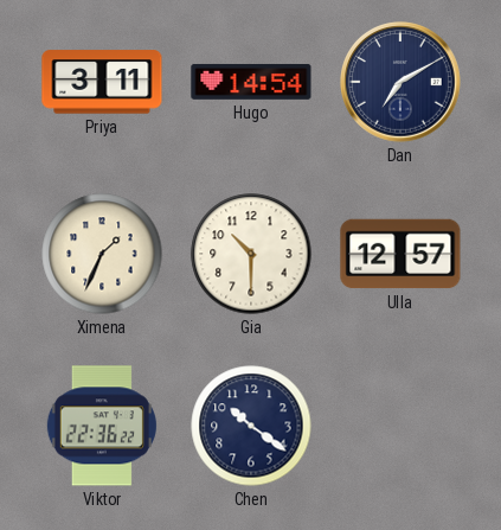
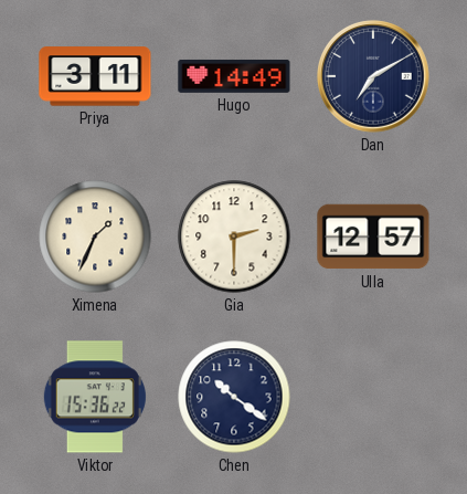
Hugo: 14:54 -> 14:49
Gia: 10:30 -> 2:30
Viktor: 22:36 -> 15:36
